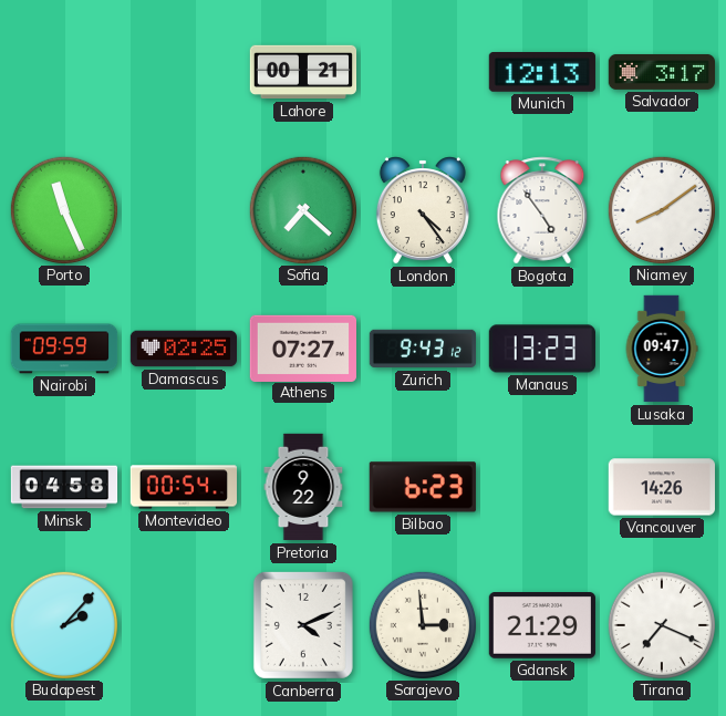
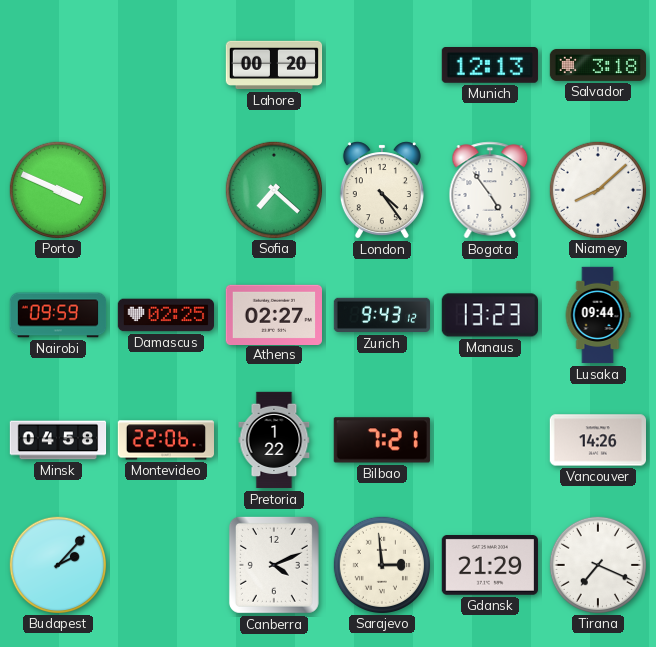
Lahore: 00:21 -> 00:20
Salvador: 3:17 -> 3:18
Porto: 11:26 -> 3:49
Niamey: 8:09 -> 8:08
Athens: 07:27 -> 02:27
Lusaka: 09:47 -> 09:44
Montevideo: 00:54 -> 22:06
Pretoria: 9:22 -> 1:22
Bilbao: 6:23 -> 7:21
